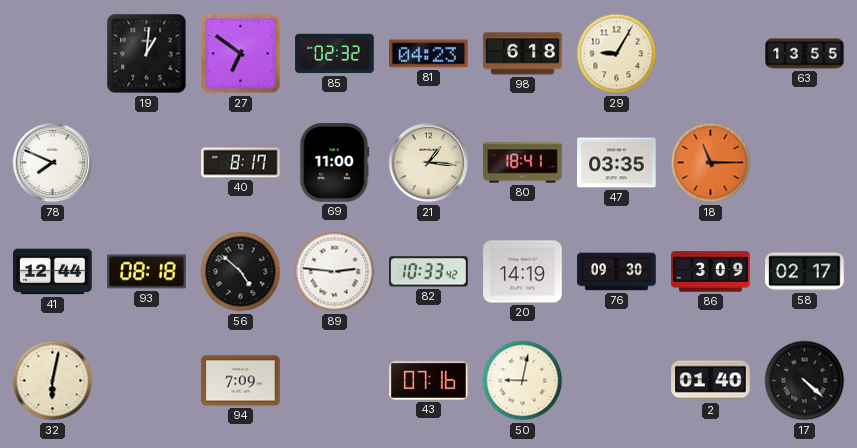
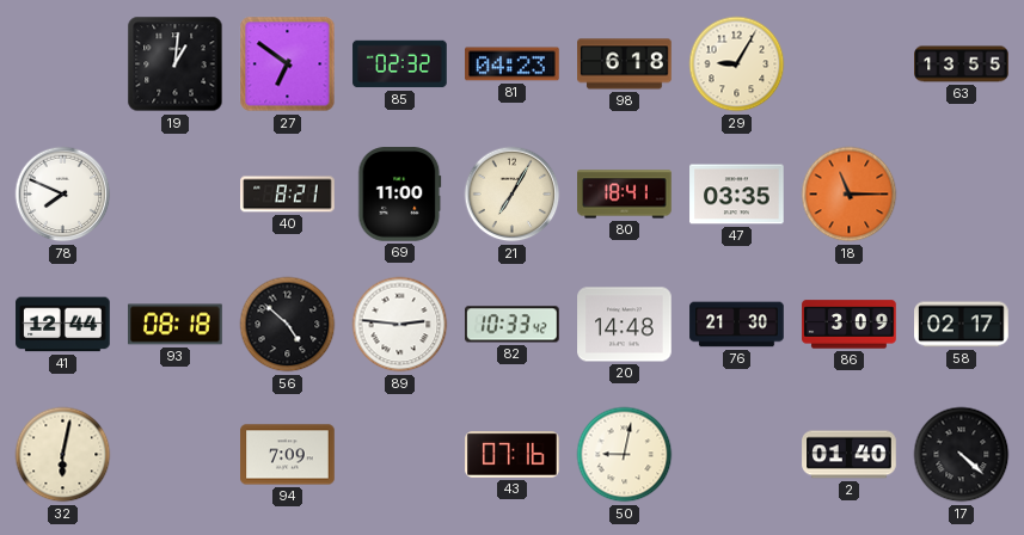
40: 8:17 -> 8:21
21: 1:16 -> 7:05
20: 14:19 -> 14:48
76: 09:30 -> 21:30
